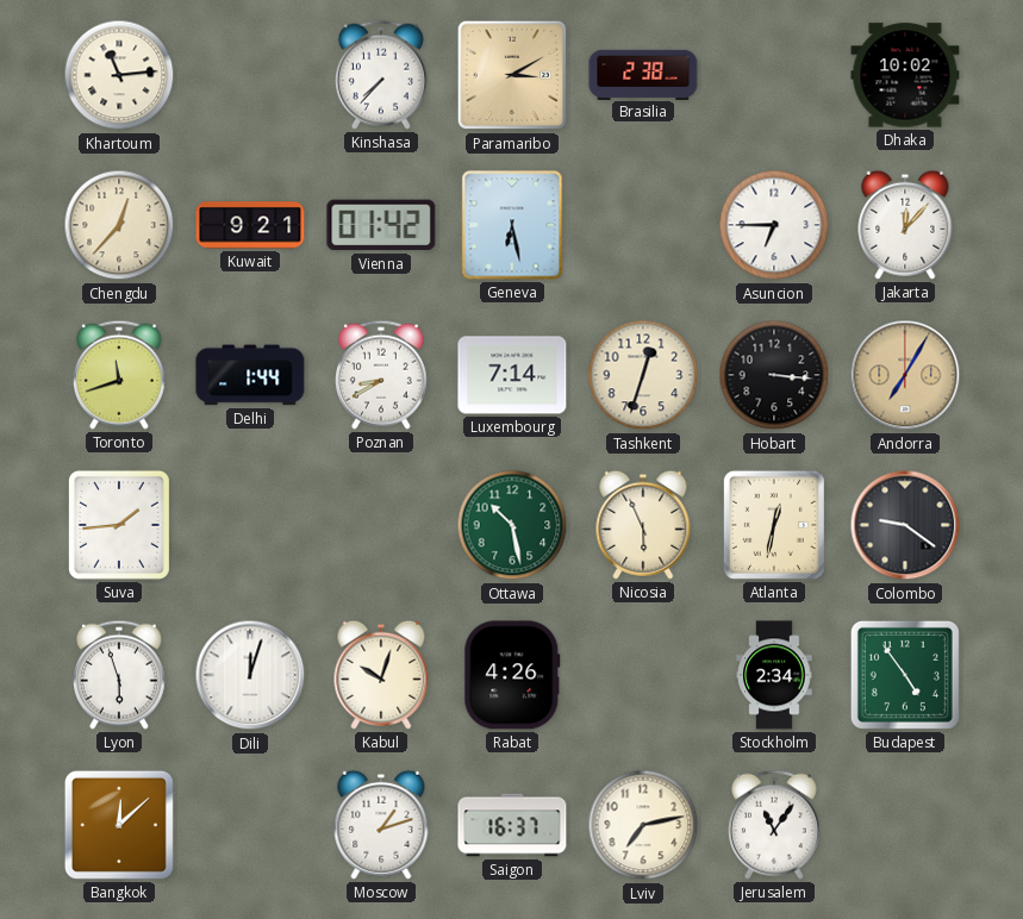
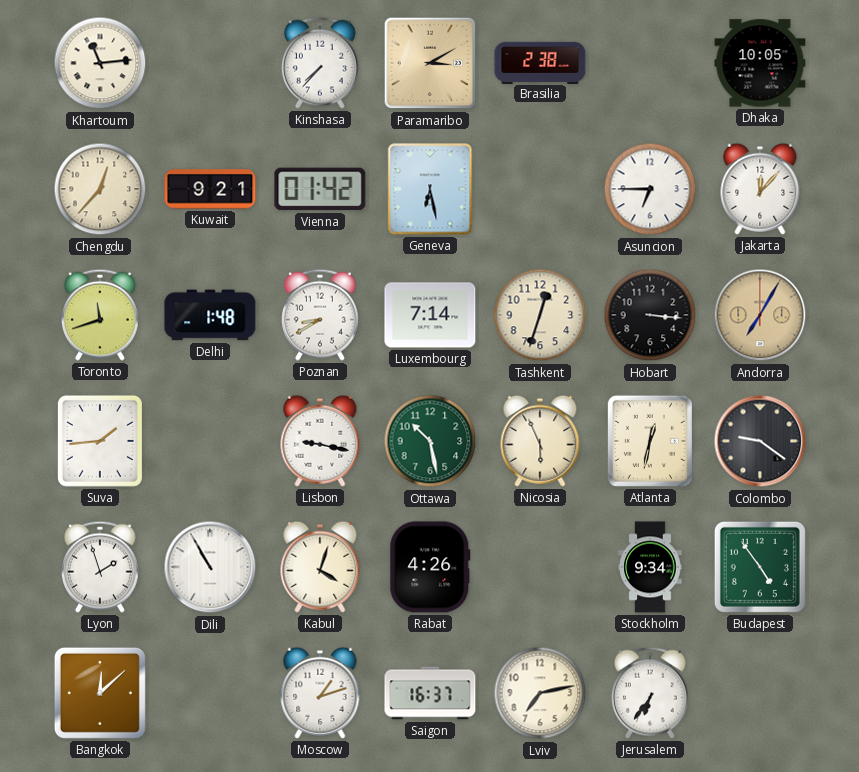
Dhaka: 10:02 -> 10:05
Delhi: 1:44 -> 1:48
Lisbon: none -> 9:17
Lyon: 5:57 -> 1:57
Dili: 12:03 -> 10:55
Kabul: 10:03 -> 4:03
Stockholm: 2:34 -> 9:34
Jerusalem: 11:06 -> 6:36
